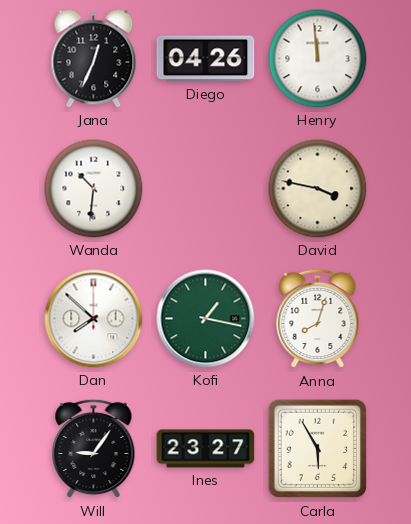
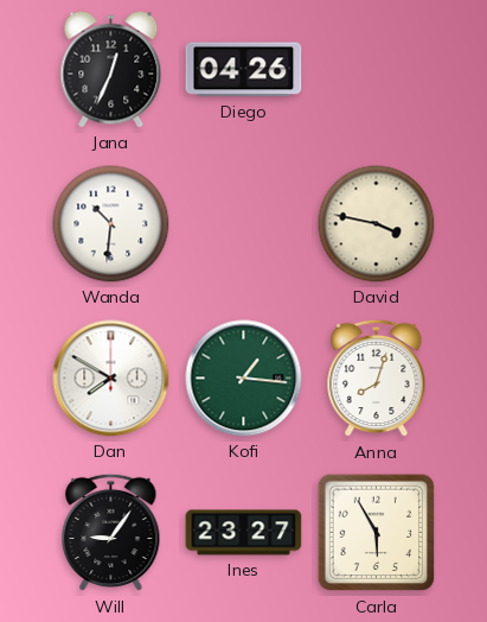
Henry: 11:59 -> none
Dan: 7:52 -> 7:50
Kofi: 1:17 -> 1:16
